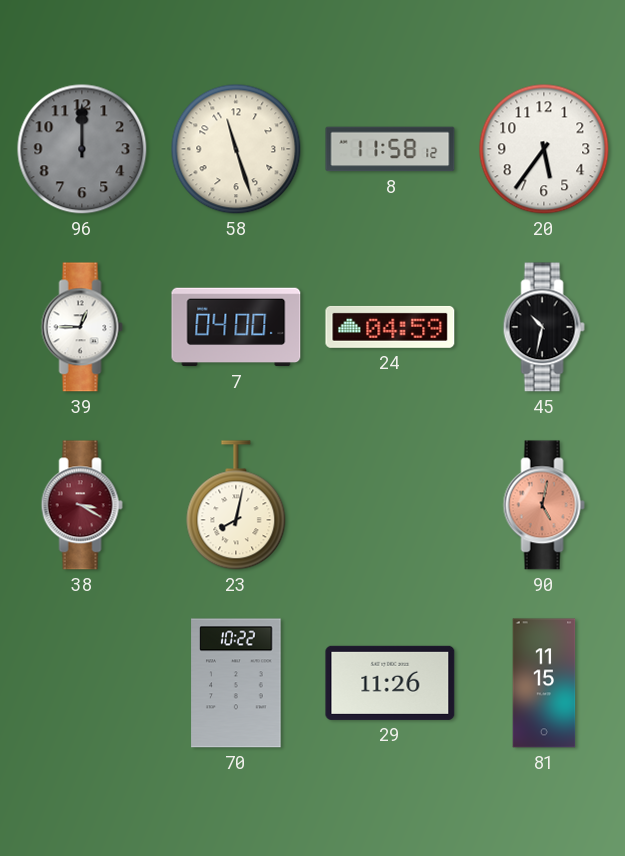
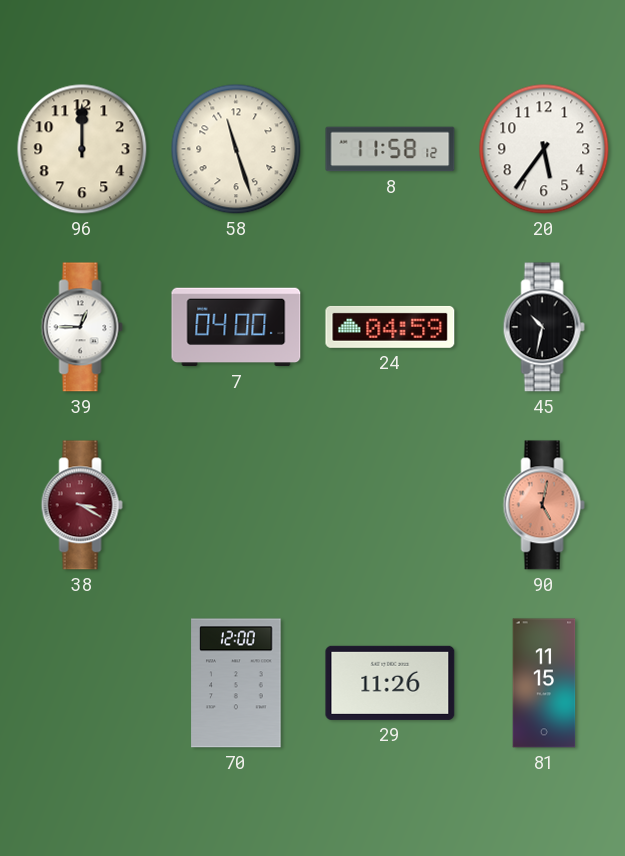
96 dial: grey -> cream
23: 8:02 -> none
70: 10:22 -> 12:00
